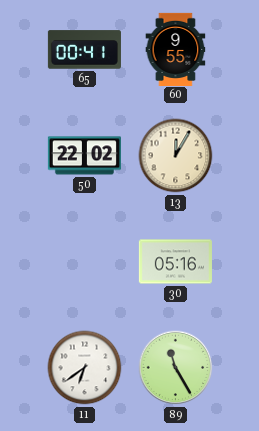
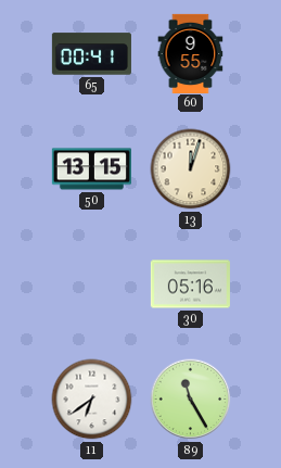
50: 22:02 -> 13:15
13: 12:05 -> 12:03
